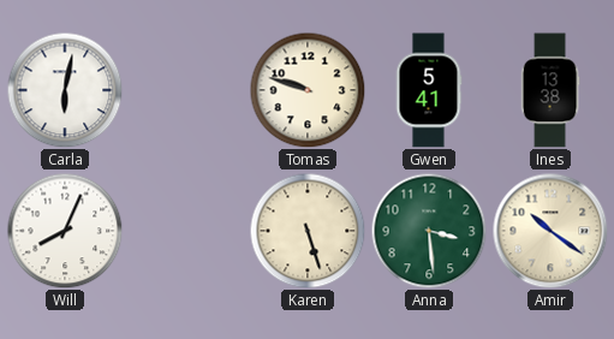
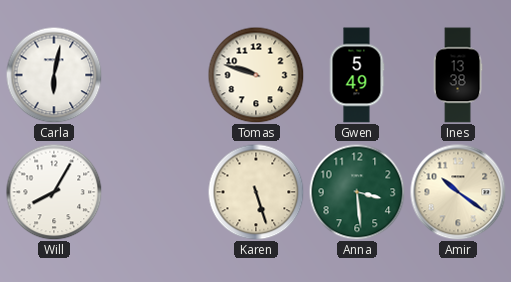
Gwen: 5:41 -> 5:49
Will: 8:04 -> 8:05
